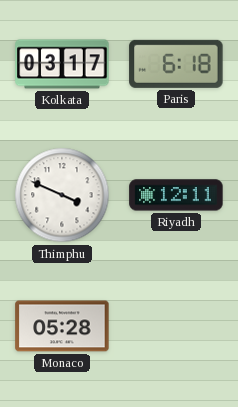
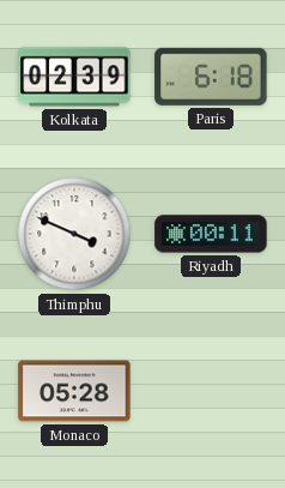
Kolkata: 03:17 -> 02:39
Riyadh: 12:11 -> 00:11
